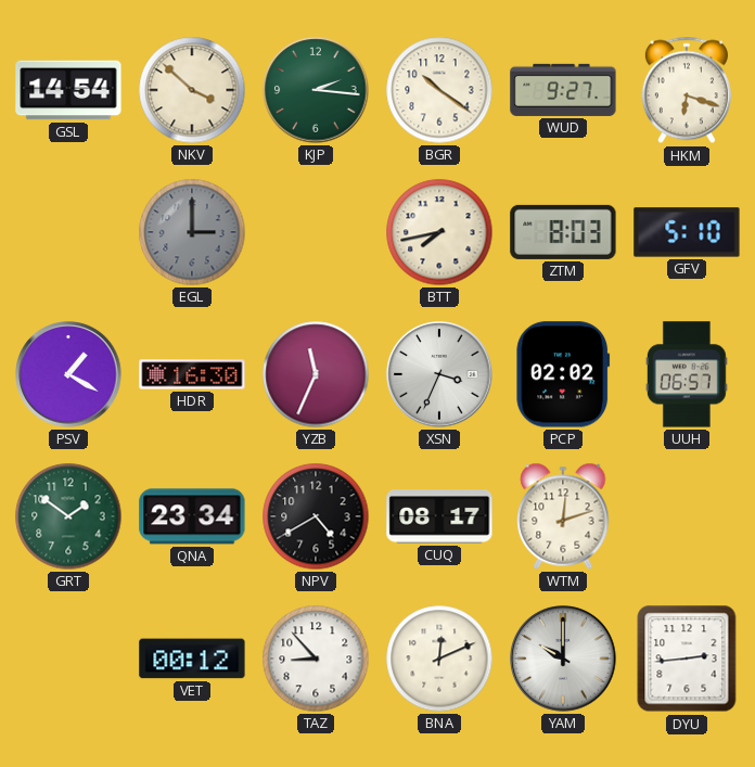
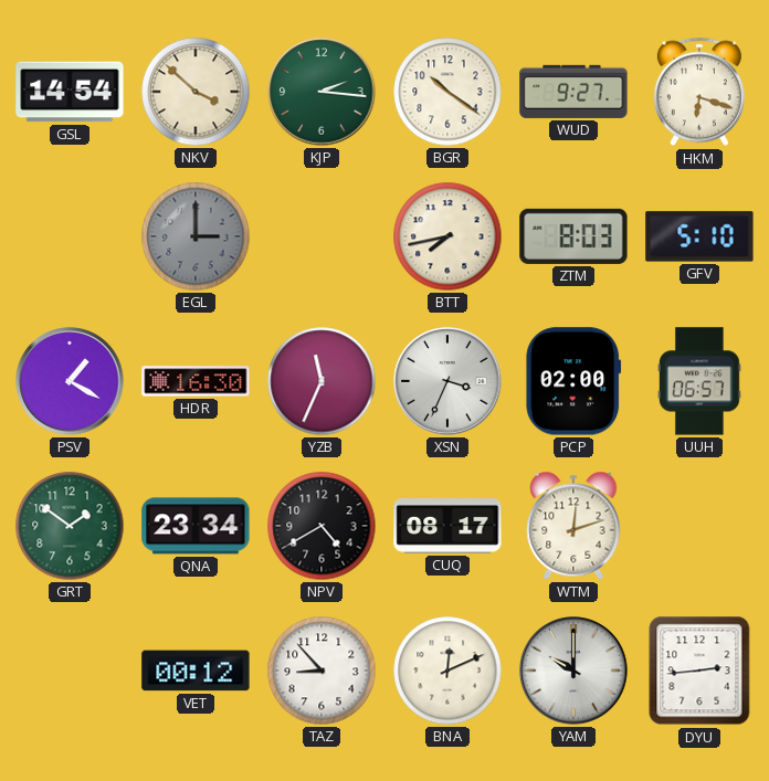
PCP: 02:02 -> 02:00
